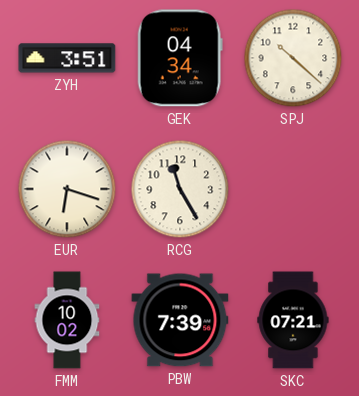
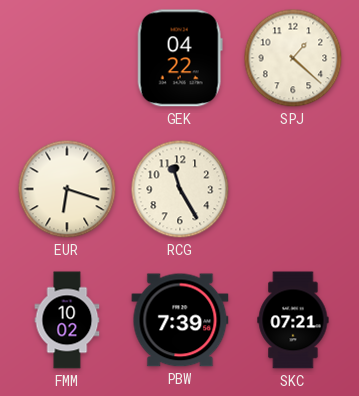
ZYH: 3:51 -> none
GEK: 04:34 -> 04:22
SPJ: 10:22 -> 1:22
